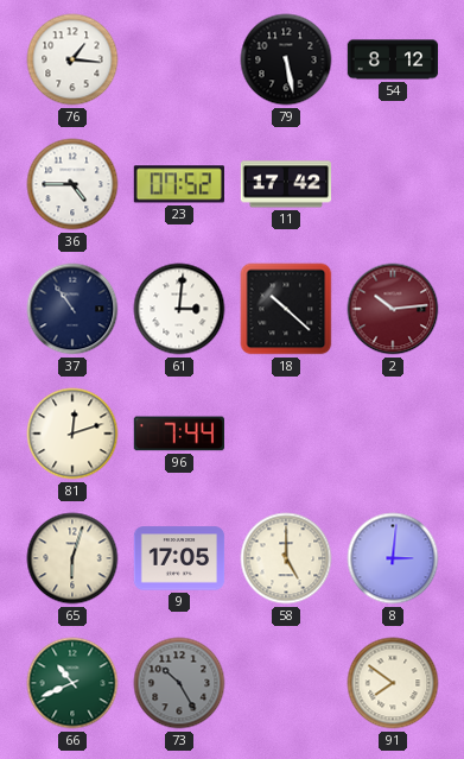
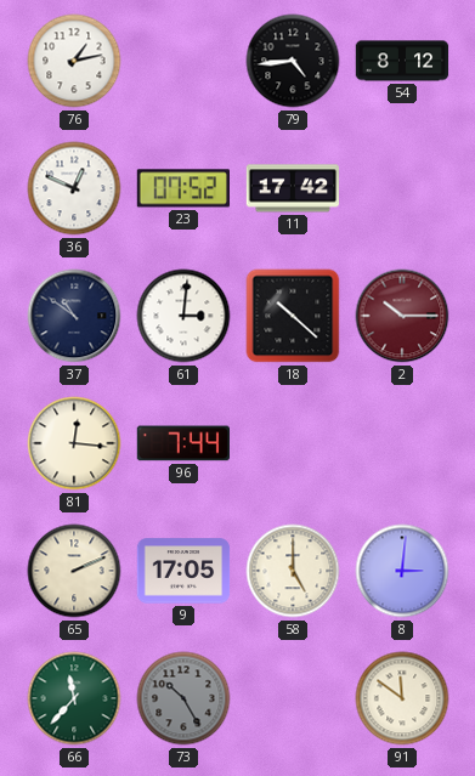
76: 1:16 -> 1:13
79: 5:28 -> 4:44
36: 4:45 -> 12:49
37: 10:54 -> 10:51
2: 10:14 -> 10:15
81: 12:12 -> 12:16
65: 6:03 -> 2:11
66: 10:41 -> 11:37
91: 7:51 -> 11:51
